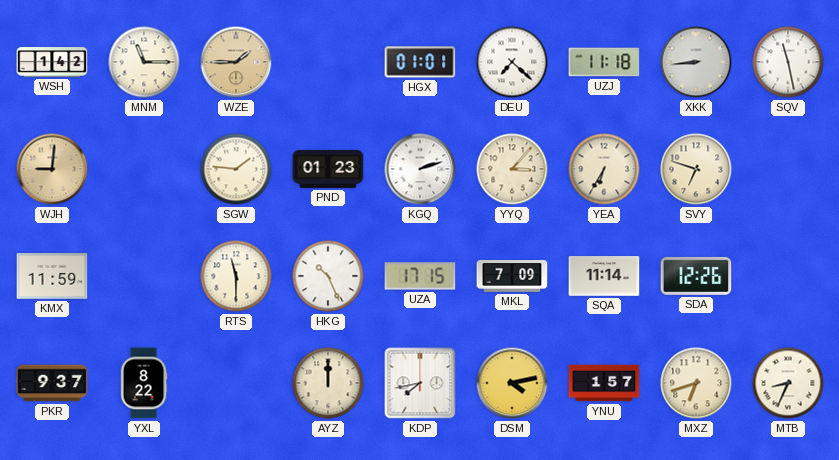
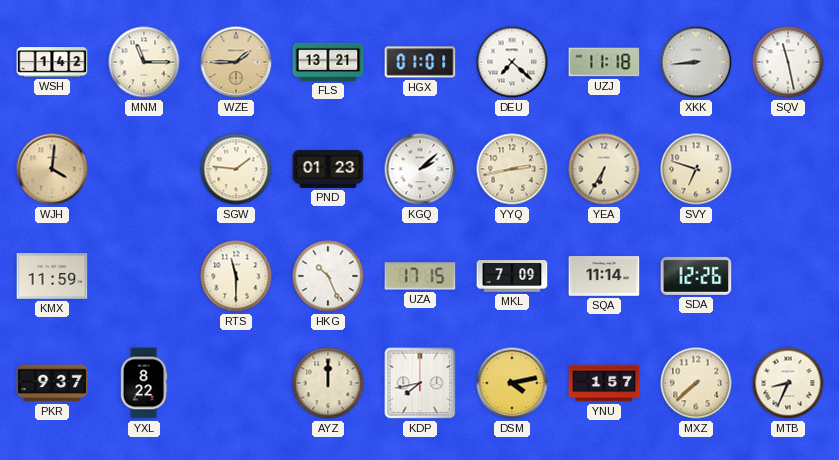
FLS: none -> 13:21
WJH: 9:01 -> 4:01
KGQ: 2:12 -> 2:08
YYQ: 3:07 -> 2:43
MXZ: 6:42 -> 7:38
